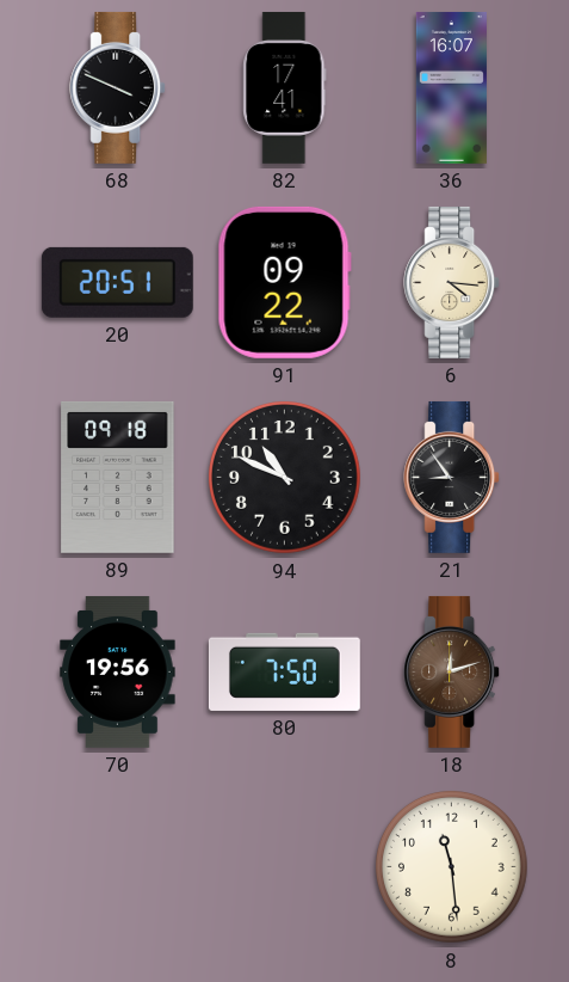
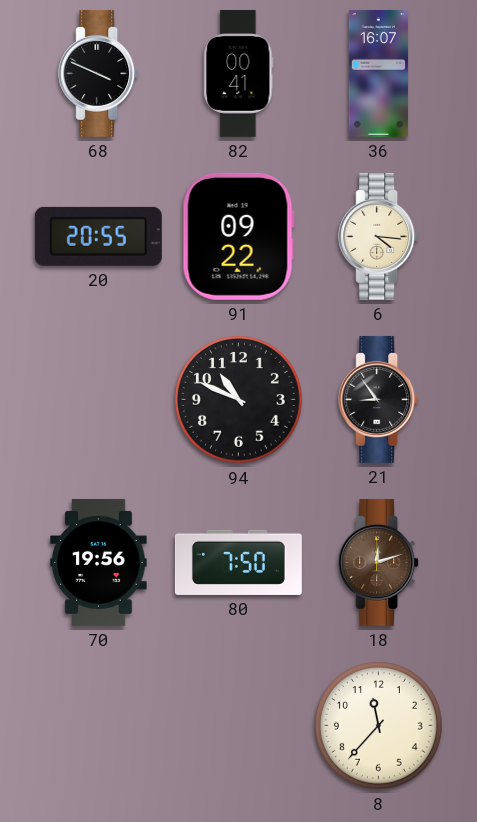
82: 17:41 -> 00:41
20: 20:51 -> 20:55
89: 09:18 -> none
8: 11:29 -> 11:37
